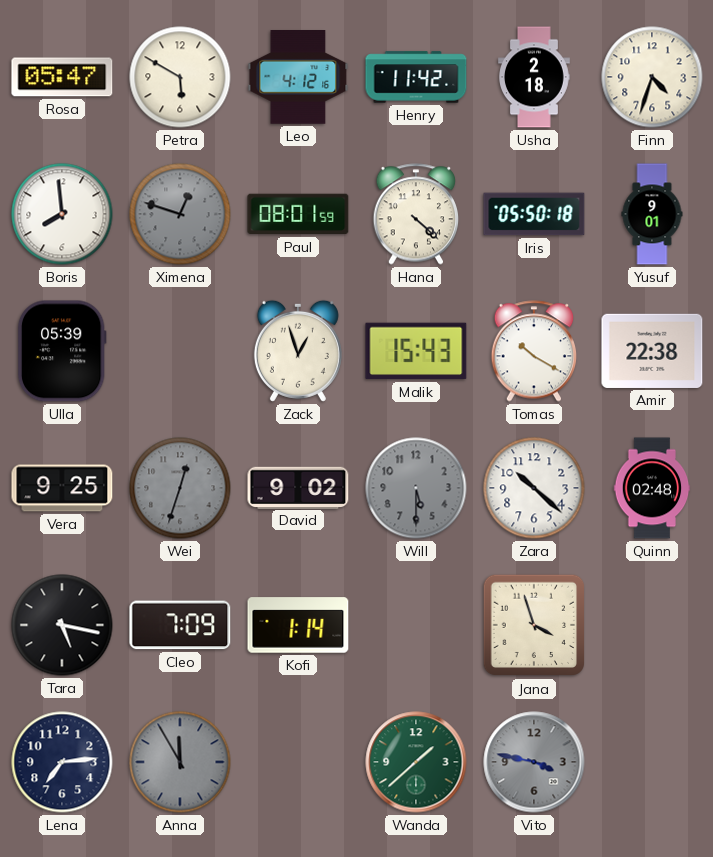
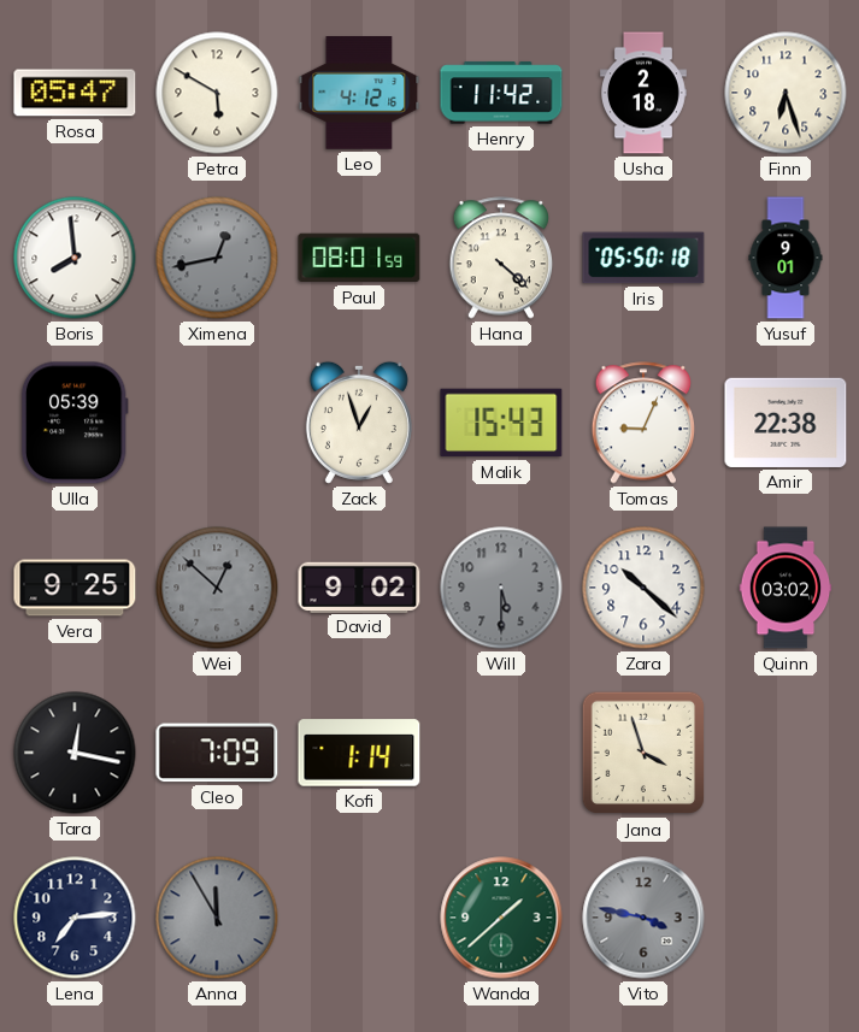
Finn: 4:33 -> 6:27
Ximena: 12:48 -> 12:43
Tomas: 10:20 -> 9:04
Wei: 12:33 -> 12:52
Quinn: 02:48 -> 03:02
Tara: 5:17 -> 12:17
